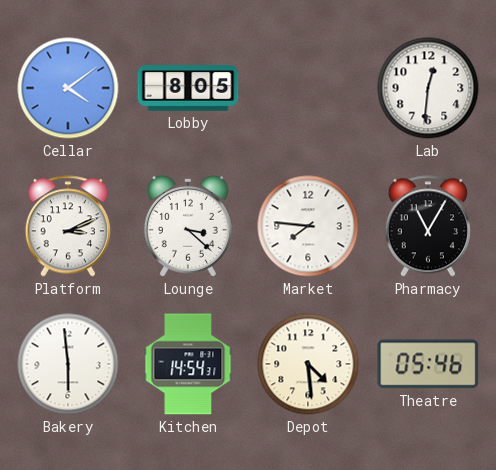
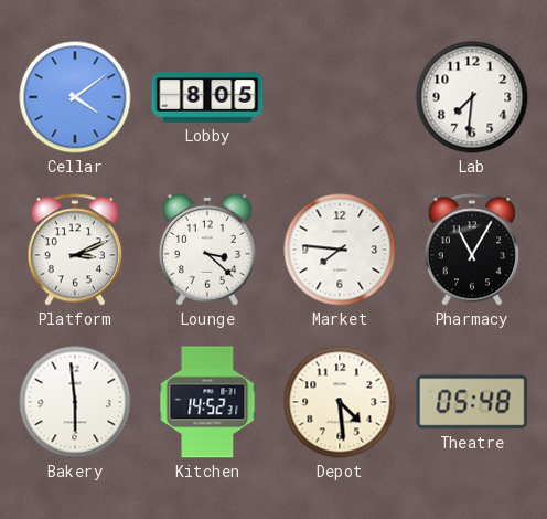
Lab: 12:31 -> 7:31
Kitchen: 14:54 -> 14:52
Theatre: 05:46 -> 05:48
